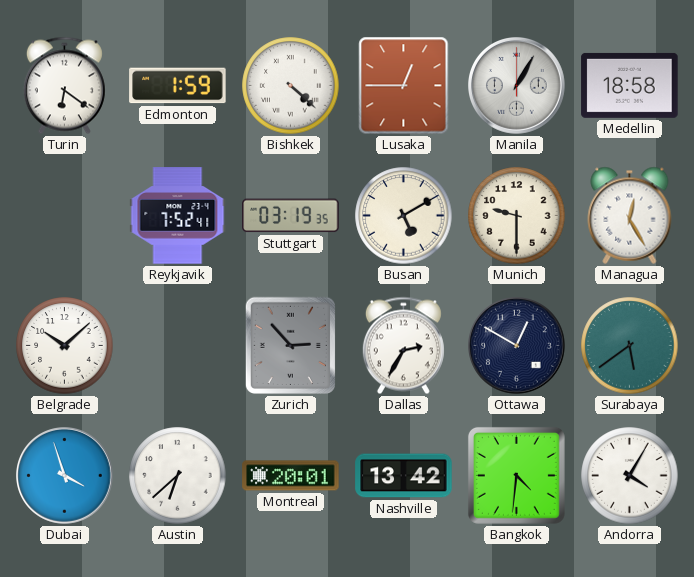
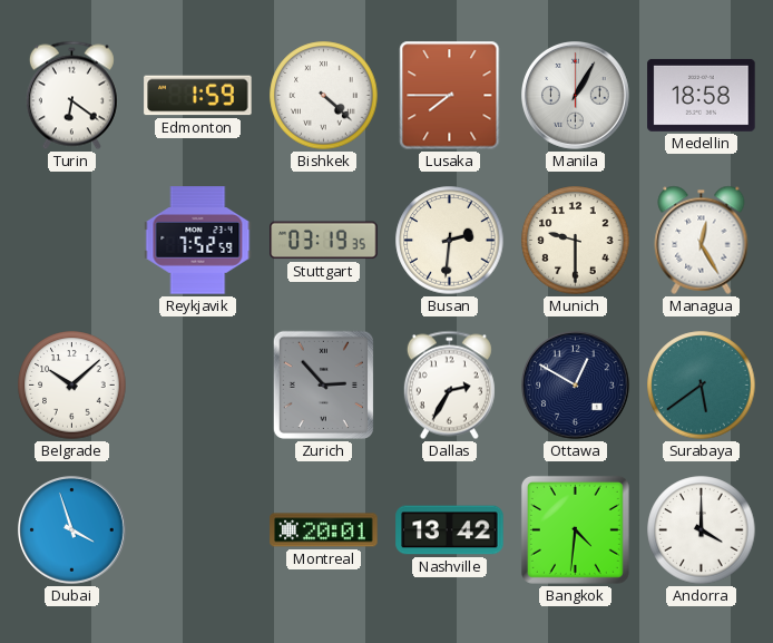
Lusaka: 12:45 -> 7:45
Reykjavik: 7:52:41 -> 7:52:59
Busan: 5:10 -> 2:31
Austin: 6:38 -> none
Andorra: 4:05 -> 4:00
